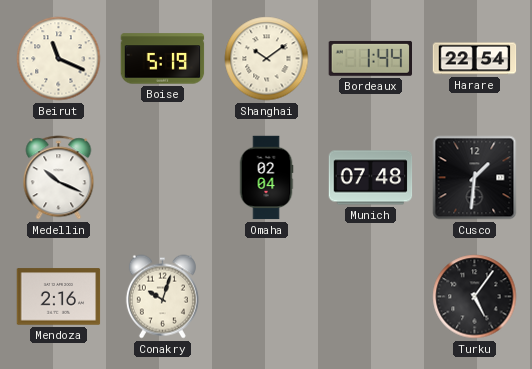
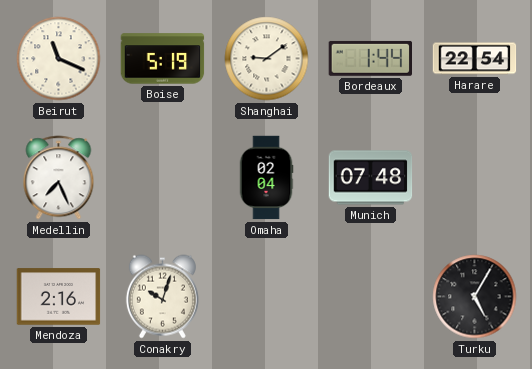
Shanghai: 10:09 -> 9:09
Medellin: 10:19 -> 7:26
Cusco: 1:31 -> none
Turku: 5:06 -> 5:05
